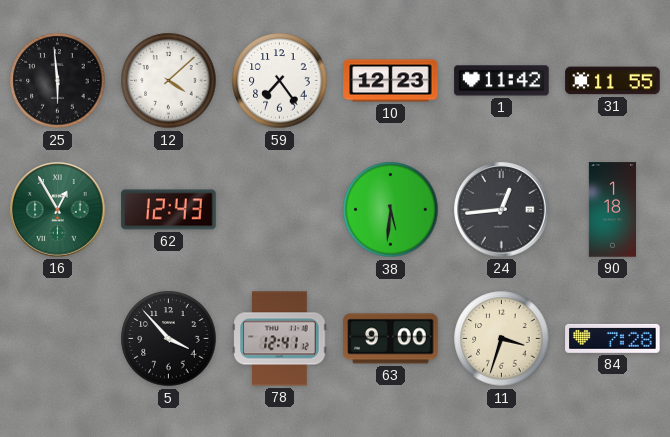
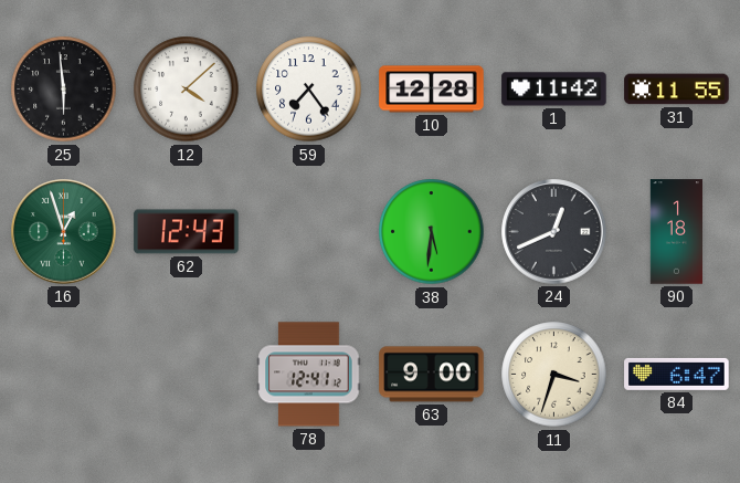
10: 12:23 -> 12:28
16: 12:55 -> 12:57
24: 12:44 -> 12:41
5: 3:53 -> none
84: 7:28 -> 6:47
